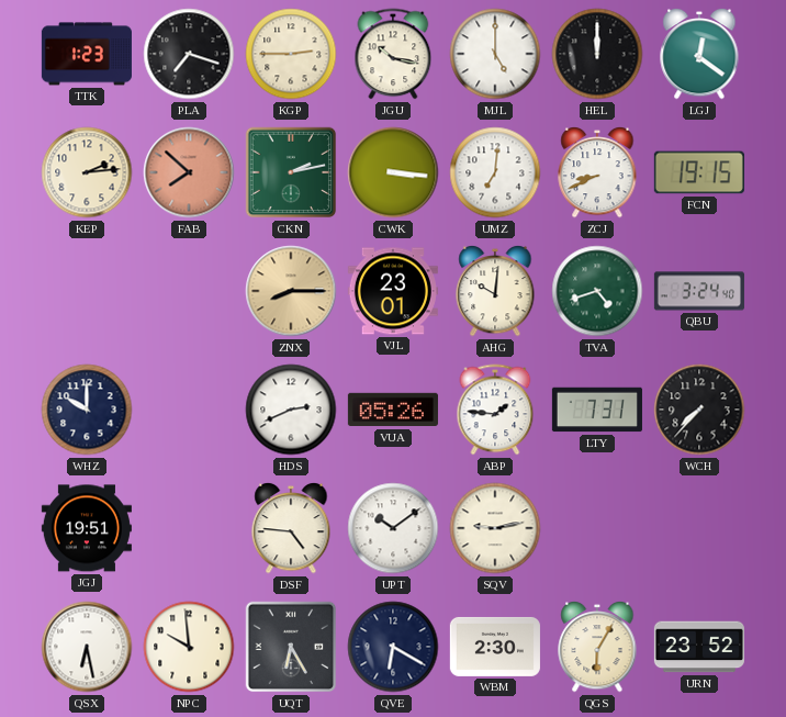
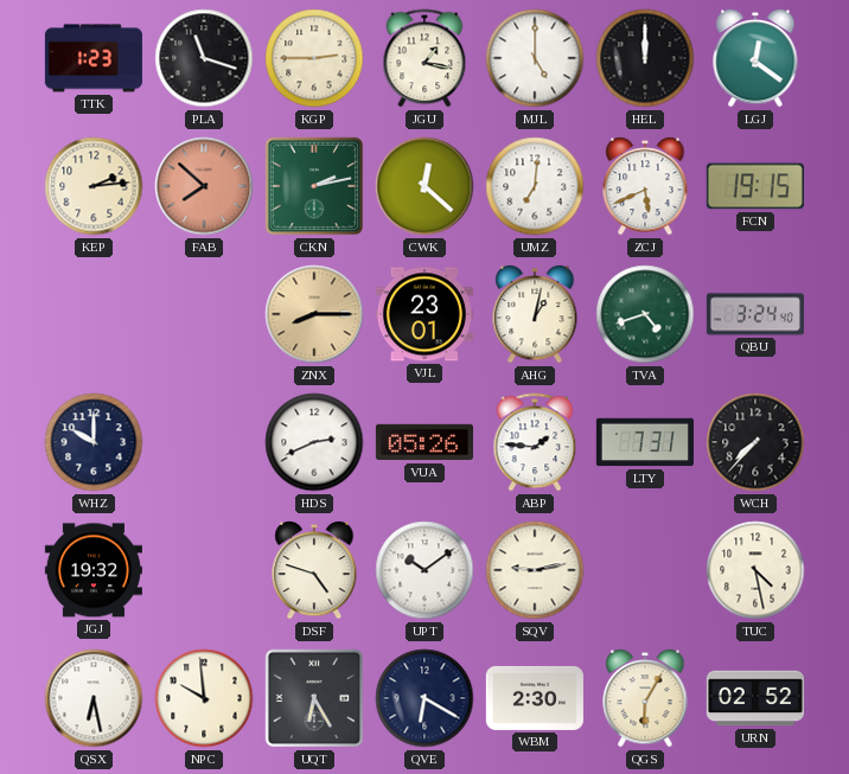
PLA: 7:18 -> 11:18
JGU: 10:17 -> 1:17
CWK: 3:16 -> 12:22
ZCJ: 8:41 -> 5:41
AHG: 10:01 -> 1:02
JGJ: 19:51 -> 19:32
DSF: 4:46 -> 4:48
TUC: none -> 4:28
URN: 23:52 -> 02:52
